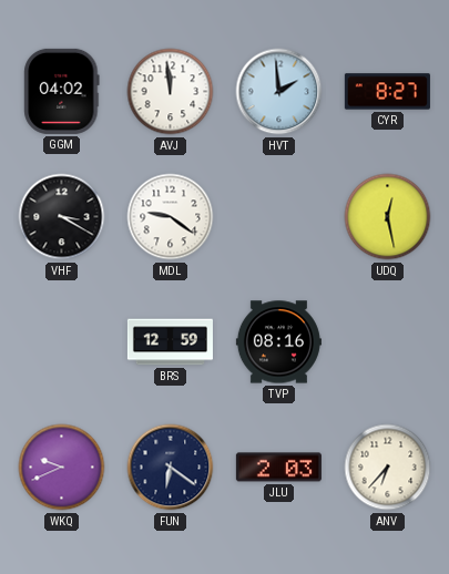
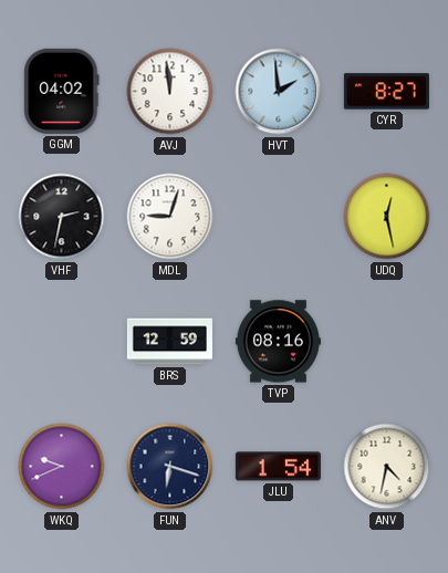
VHF: 3:20 -> 2:32
MDL: 9:21 -> 9:03
FUN: 6:21 -> 6:18
JLU: 2:03 -> 1:54
ANV: 6:37 -> 4:32
